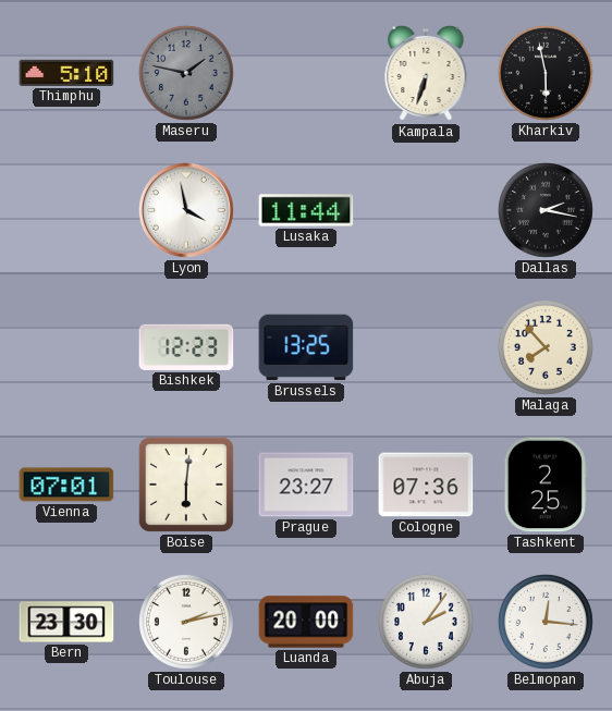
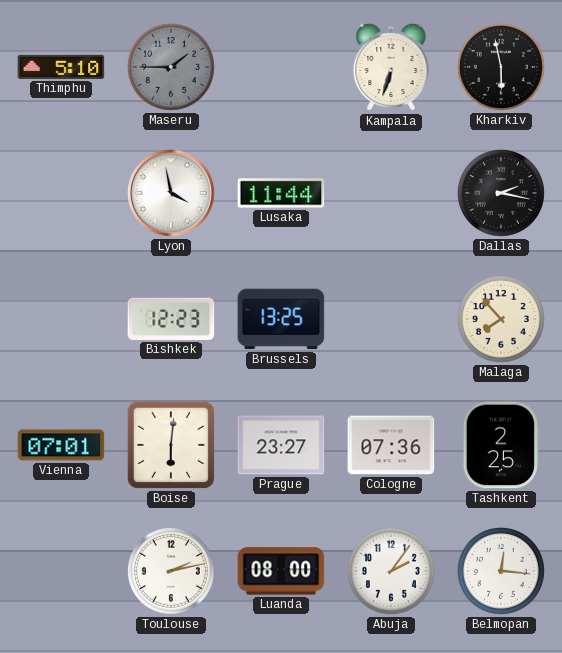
Maseru: 1:47 -> 1:45
Bern: 23:30 -> none
Luanda: 20:00 -> 08:00
